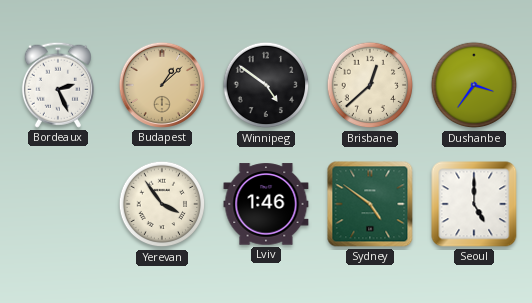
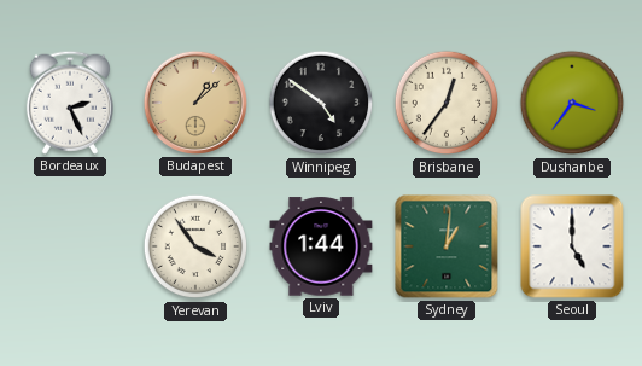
Brisbane: 12:38 -> 12:36
Lviv: 1:46 -> 1:44
Sydney: 4:51 -> 1:01
